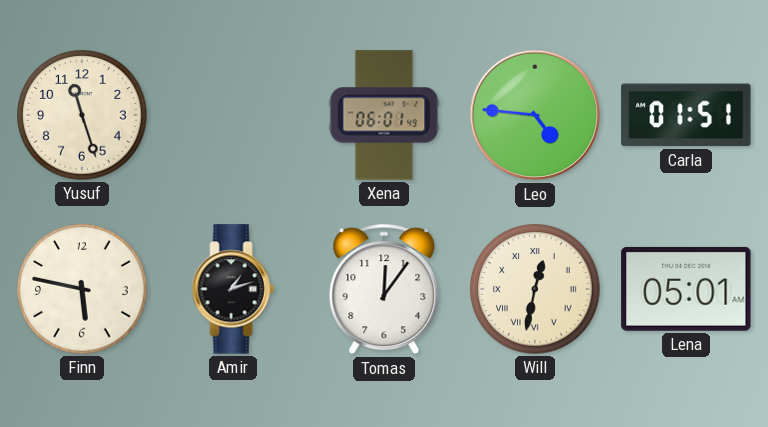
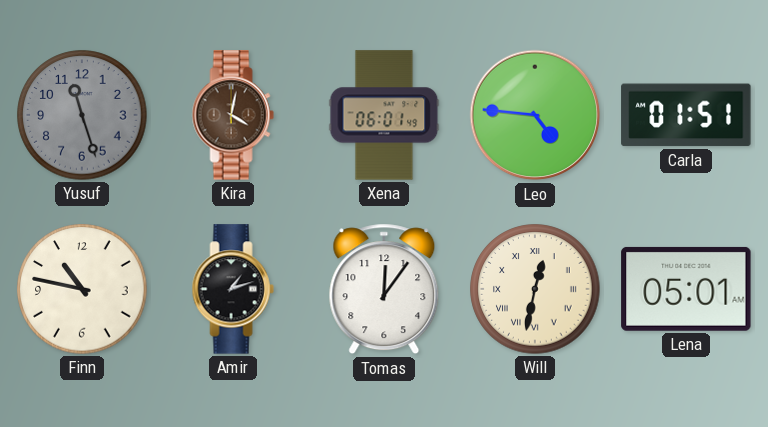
Yusuf dial: cream -> grey
Kira: none -> 4:02
Finn: 5:47 -> 10:47
